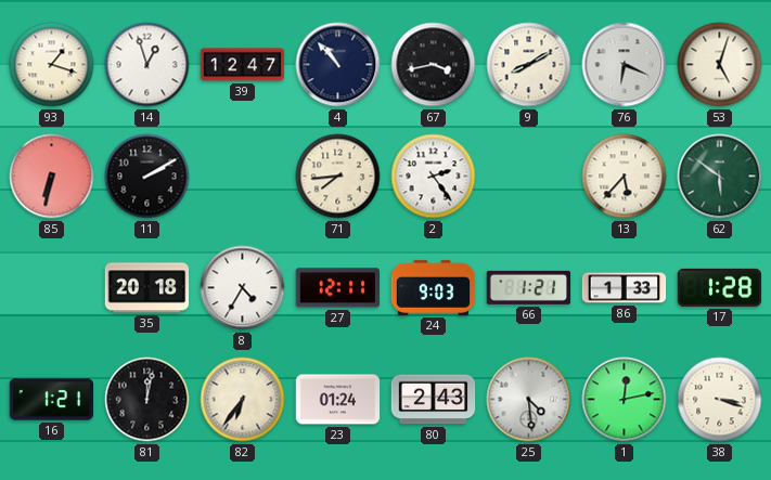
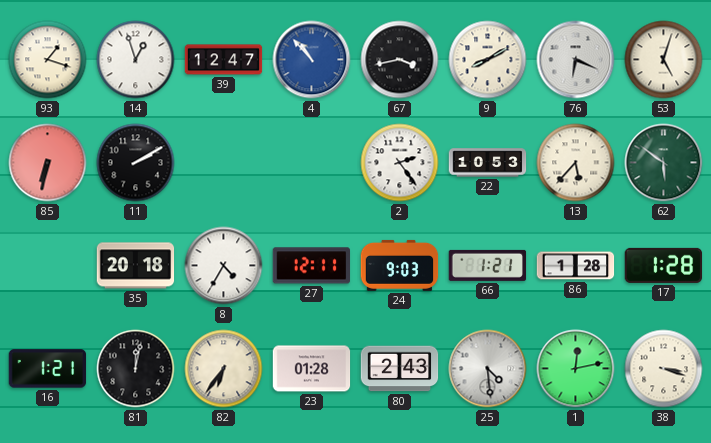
4 dial: navy -> blue
71: 7:44 -> none
22: none -> 10:53
86: 1:33 -> 1:28
23: 01:24 -> 01:28
